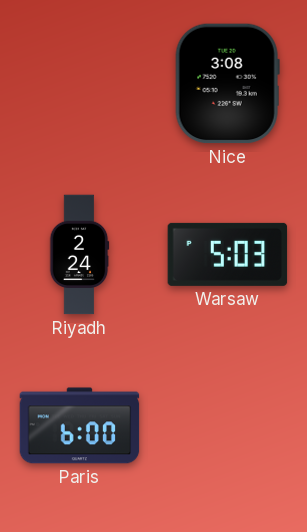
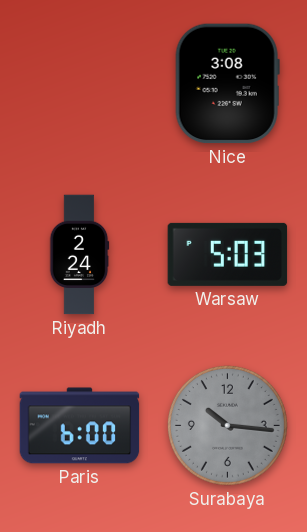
Surabaya: none -> 10:16
